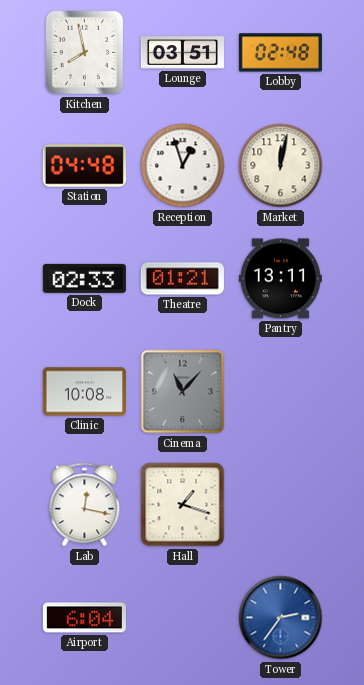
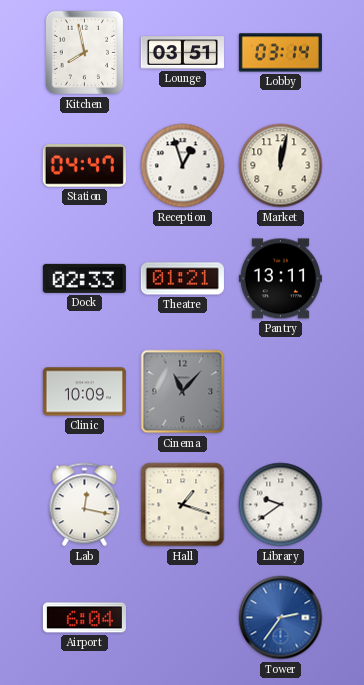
Lobby: 02:48 -> 03:14
Station: 04:48 -> 04:47
Clinic: 10:08 -> 10:09
Library: none -> 9:39
